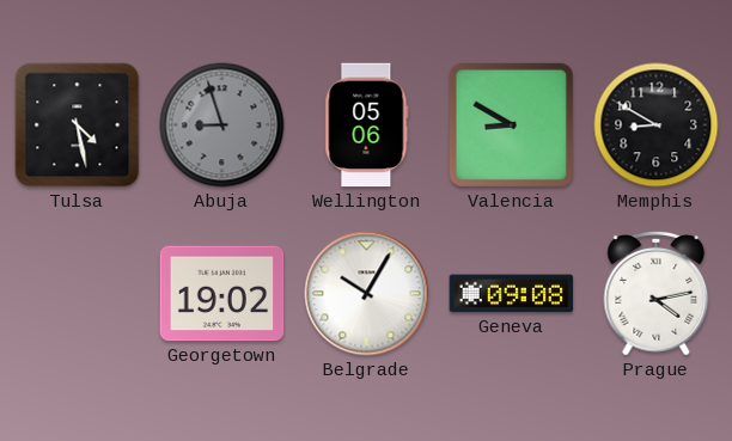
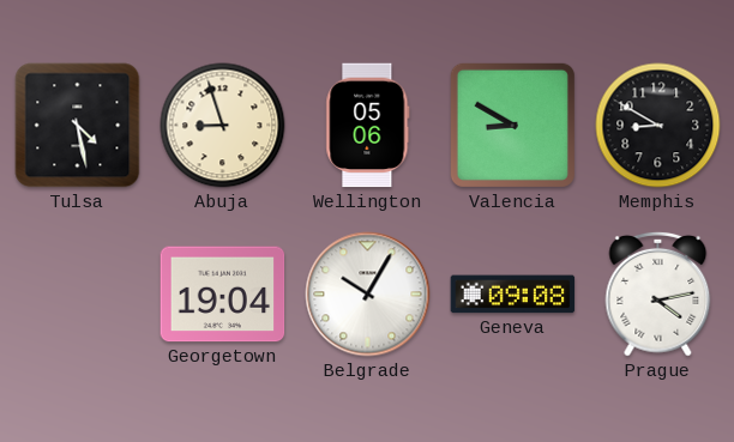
Abuja dial: grey -> cream
Georgetown: 19:02 -> 19:04
